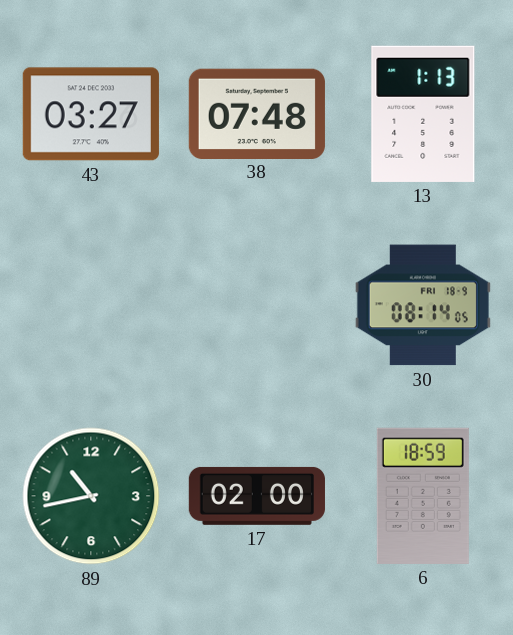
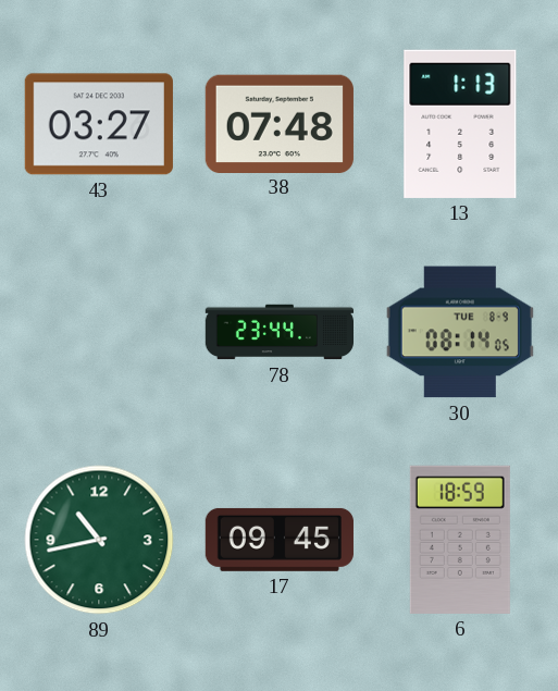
78: none -> 23:44
30 date: FRI 18-9 -> TUE 8-9
17: 02:00 -> 09:45
